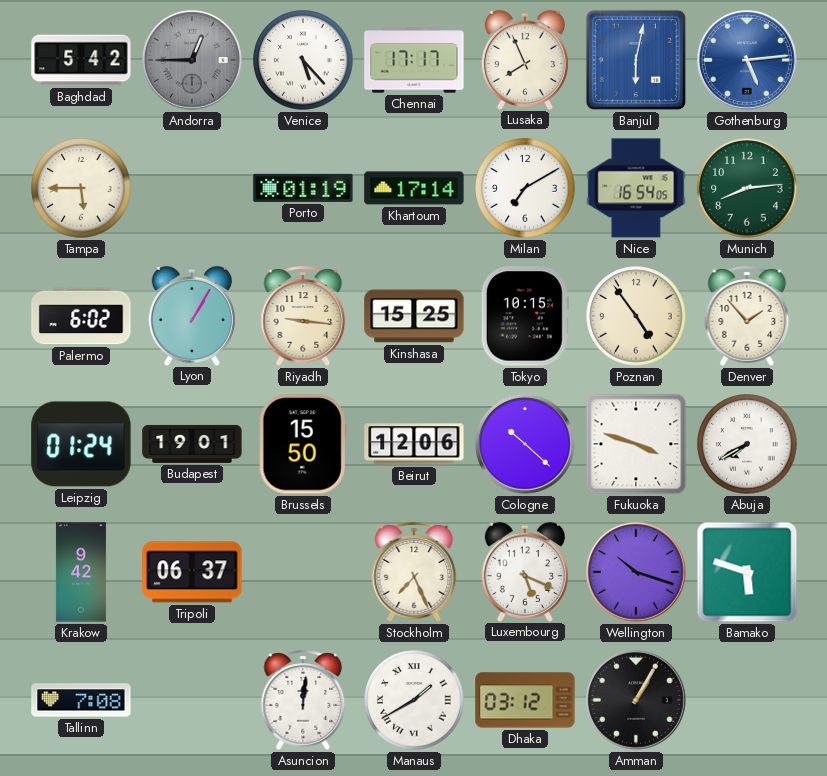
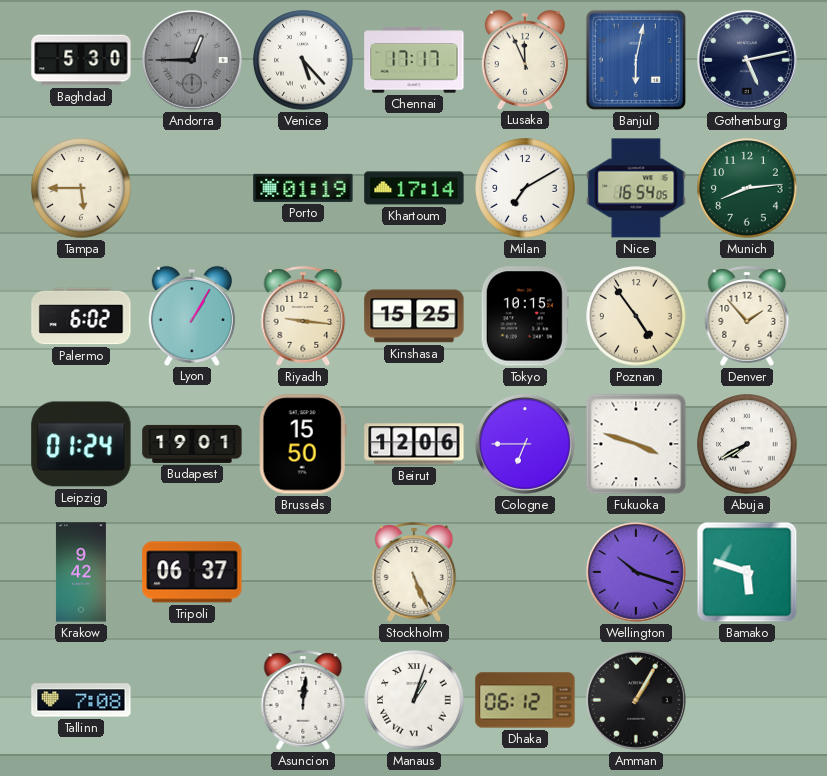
Baghdad: 5:42 -> 5:30
Lusaka: 7:56 -> 11:56
Gothenburg: 5:14 -> 5:13
Gothenburg dial: blue -> navy
Cologne: 10:22 -> 6:45
Stockholm: 7:26 -> 5:26
Luxembourg: 5:19 -> none
Manaus: 1:40 -> 1:03
Dhaka: 03:12 -> 06:12
